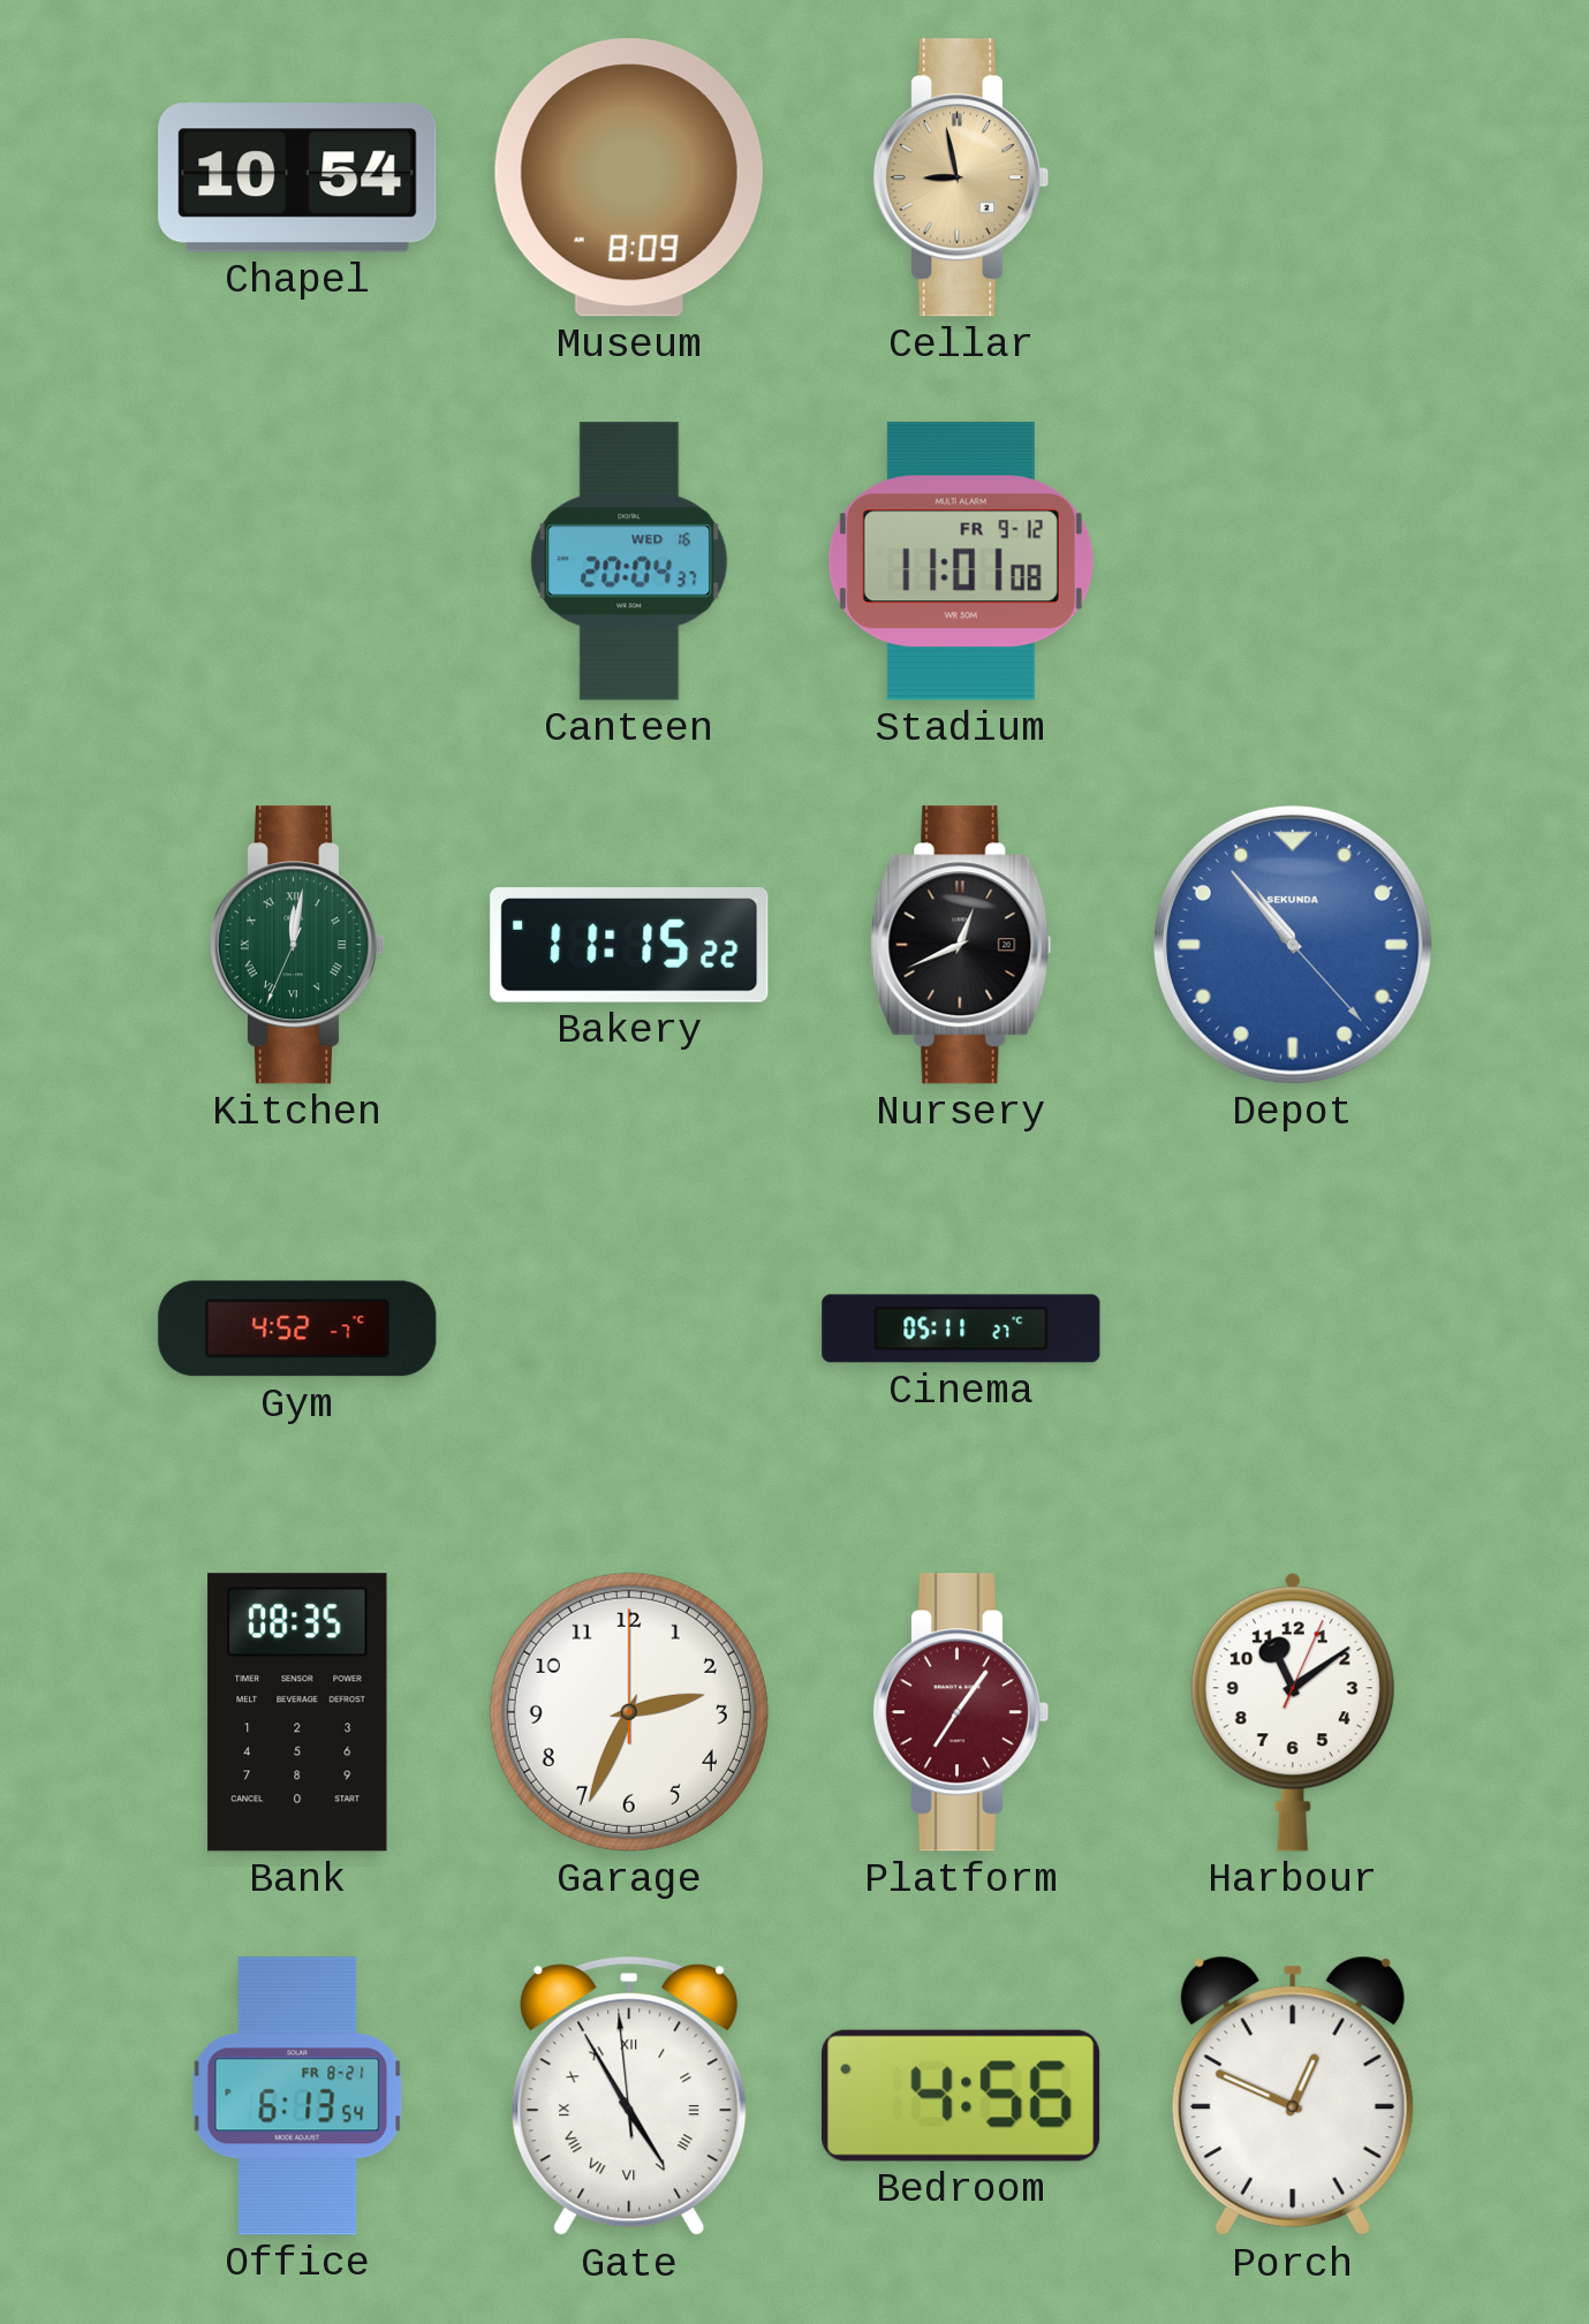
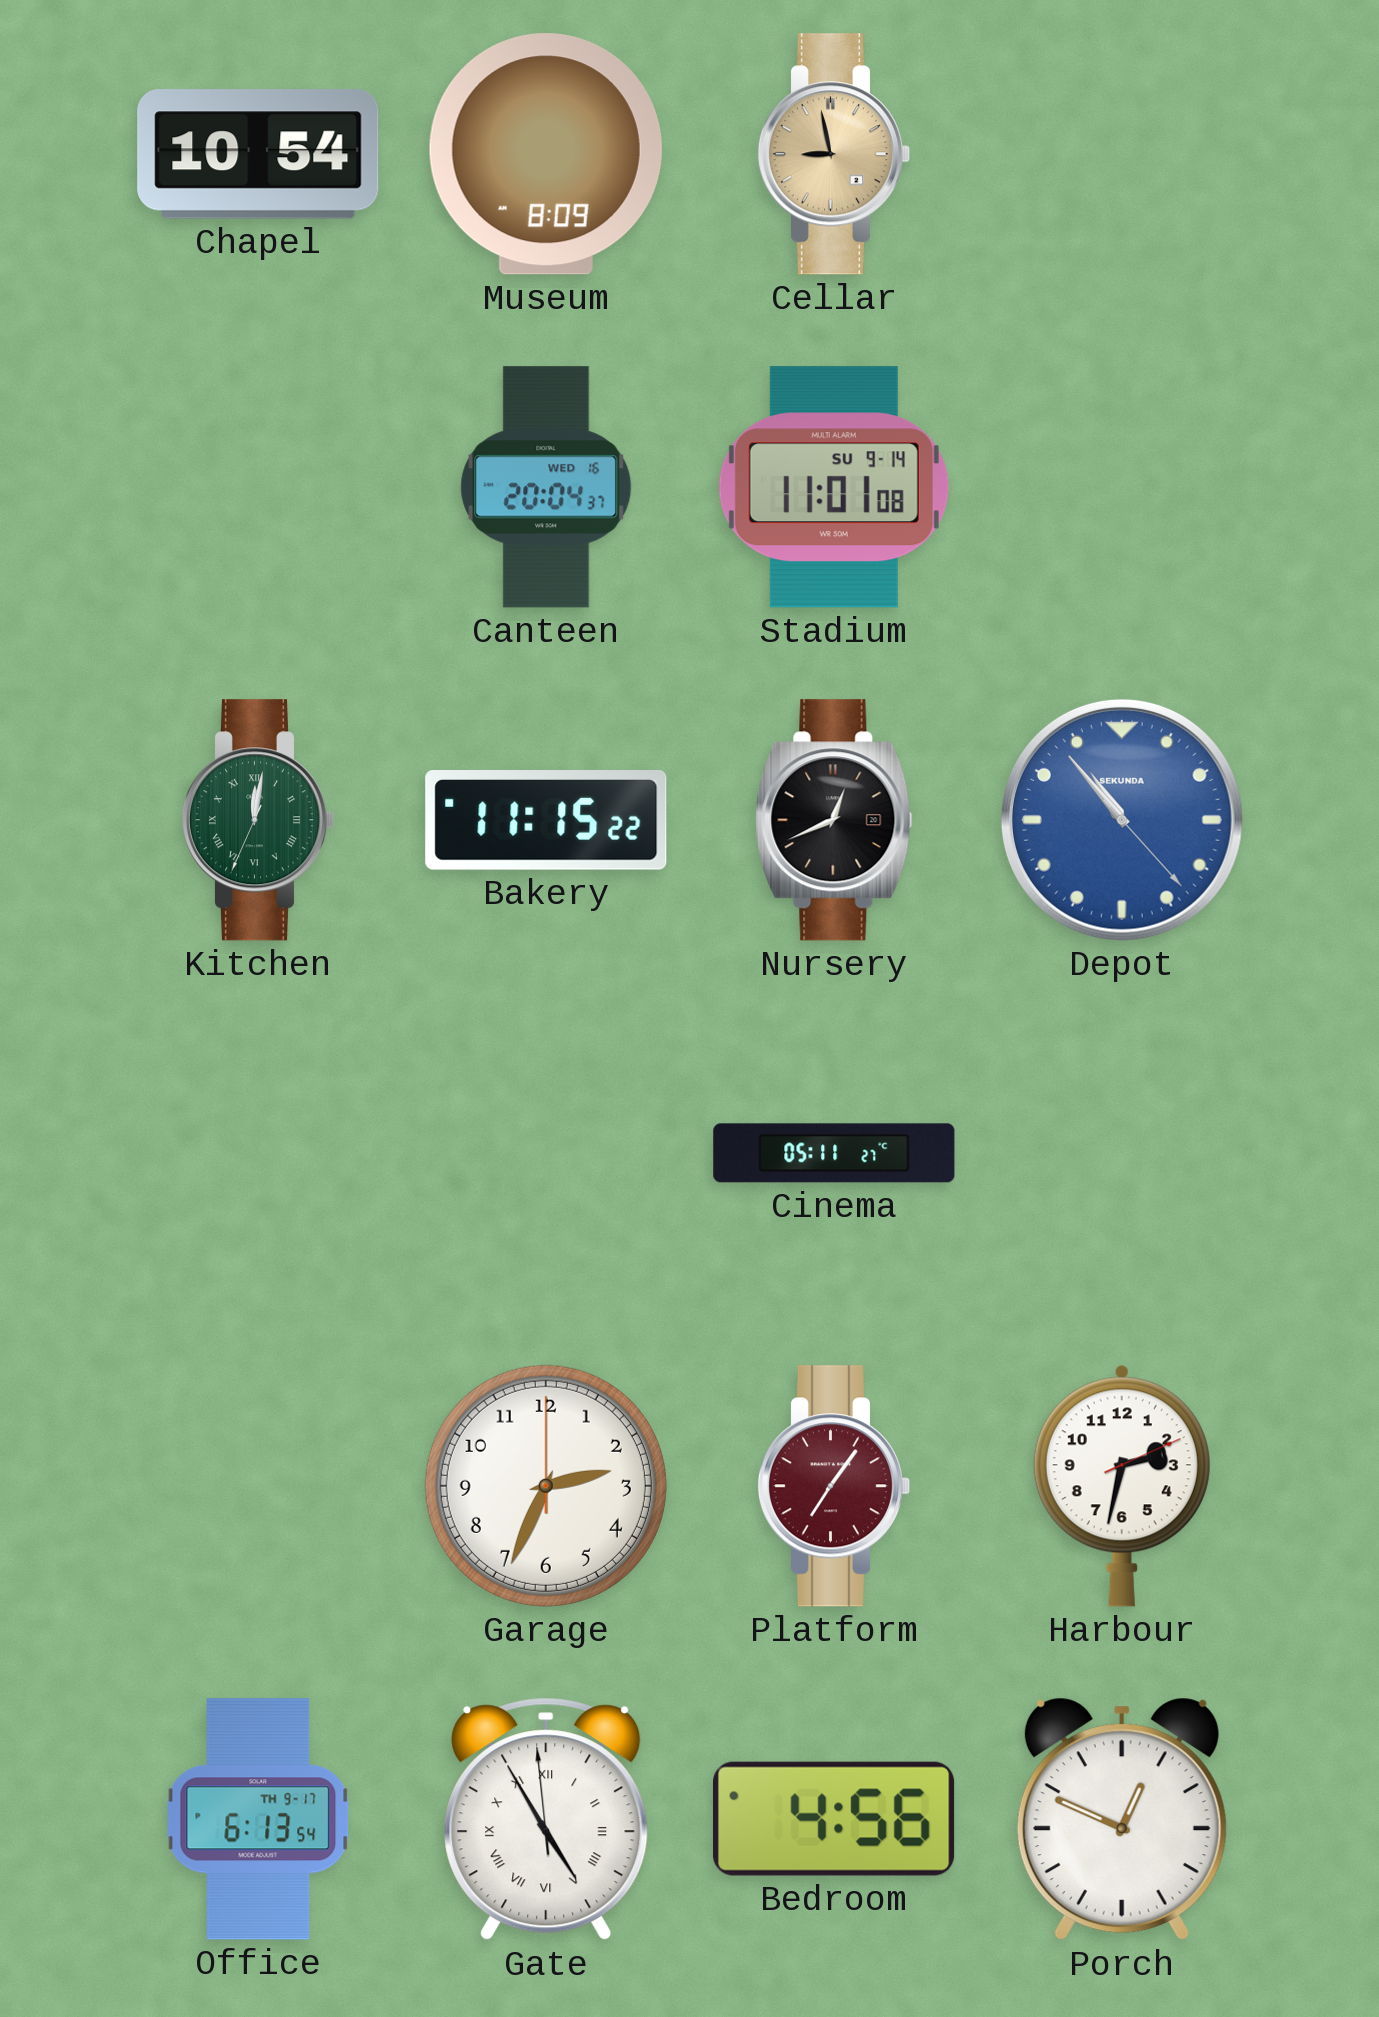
Stadium date: FR 9-12 -> SU 9-14
Gym: 4:52 -> none
Bank: 08:35 -> none
Harbour: 11:09 -> 2:32
Office date: FR 8-21 -> TH 9-17
